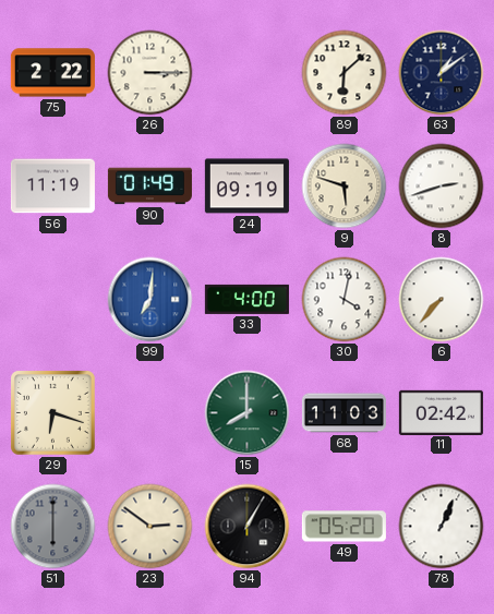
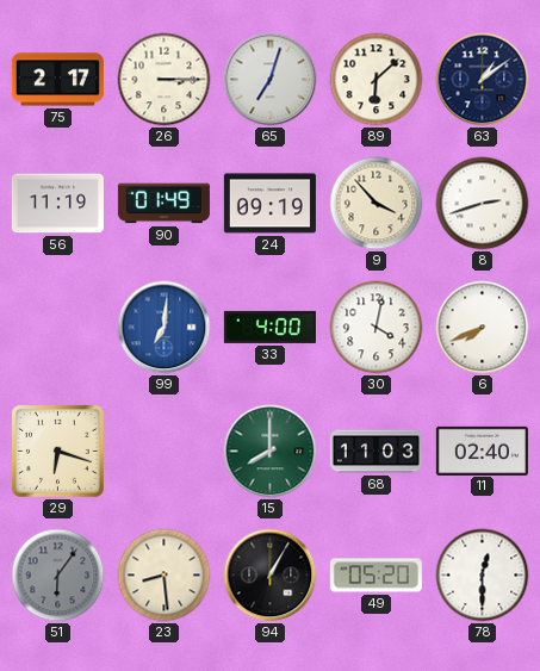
75: 2:22 -> 2:17
65: none -> 7:03
9: 5:48 -> 3:53
6: 7:37 -> 7:41
11: 02:42 -> 02:40
51: 6:00 -> 6:06
23: 2:51 -> 8:29
78: 1:04 -> 12:30
